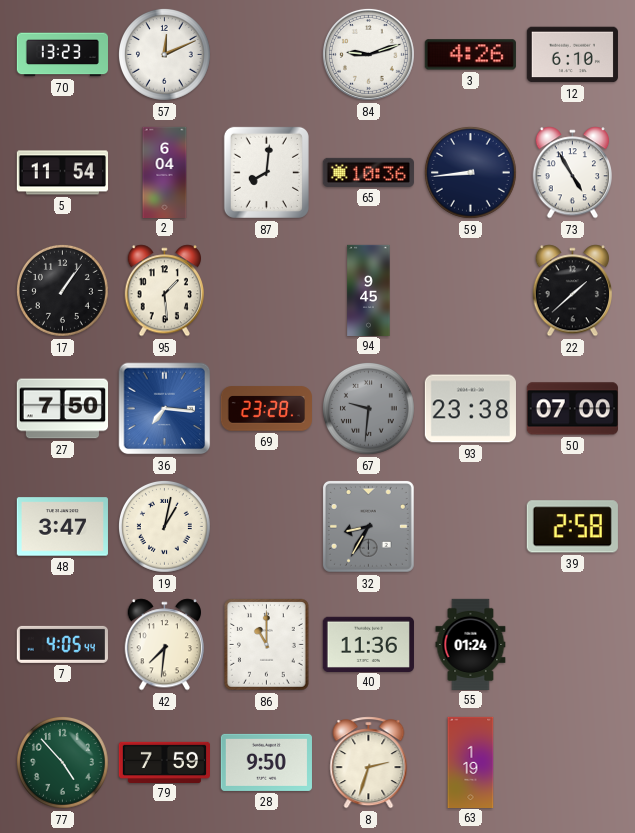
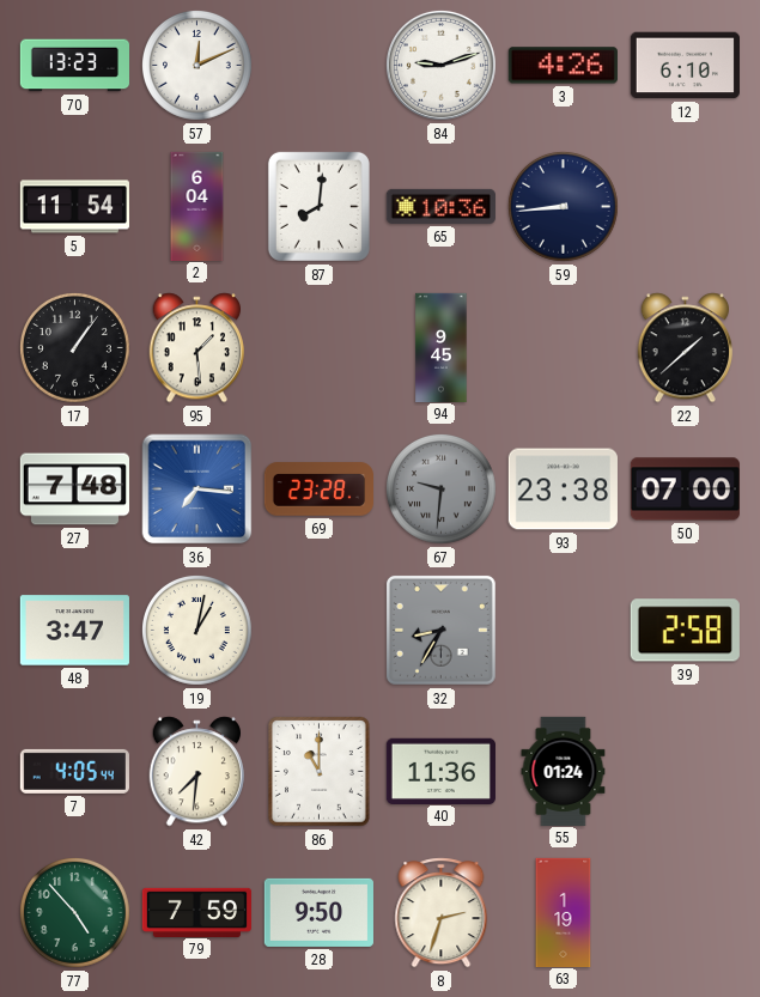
73: 4:55 -> none
27: 7:50 -> 7:48
